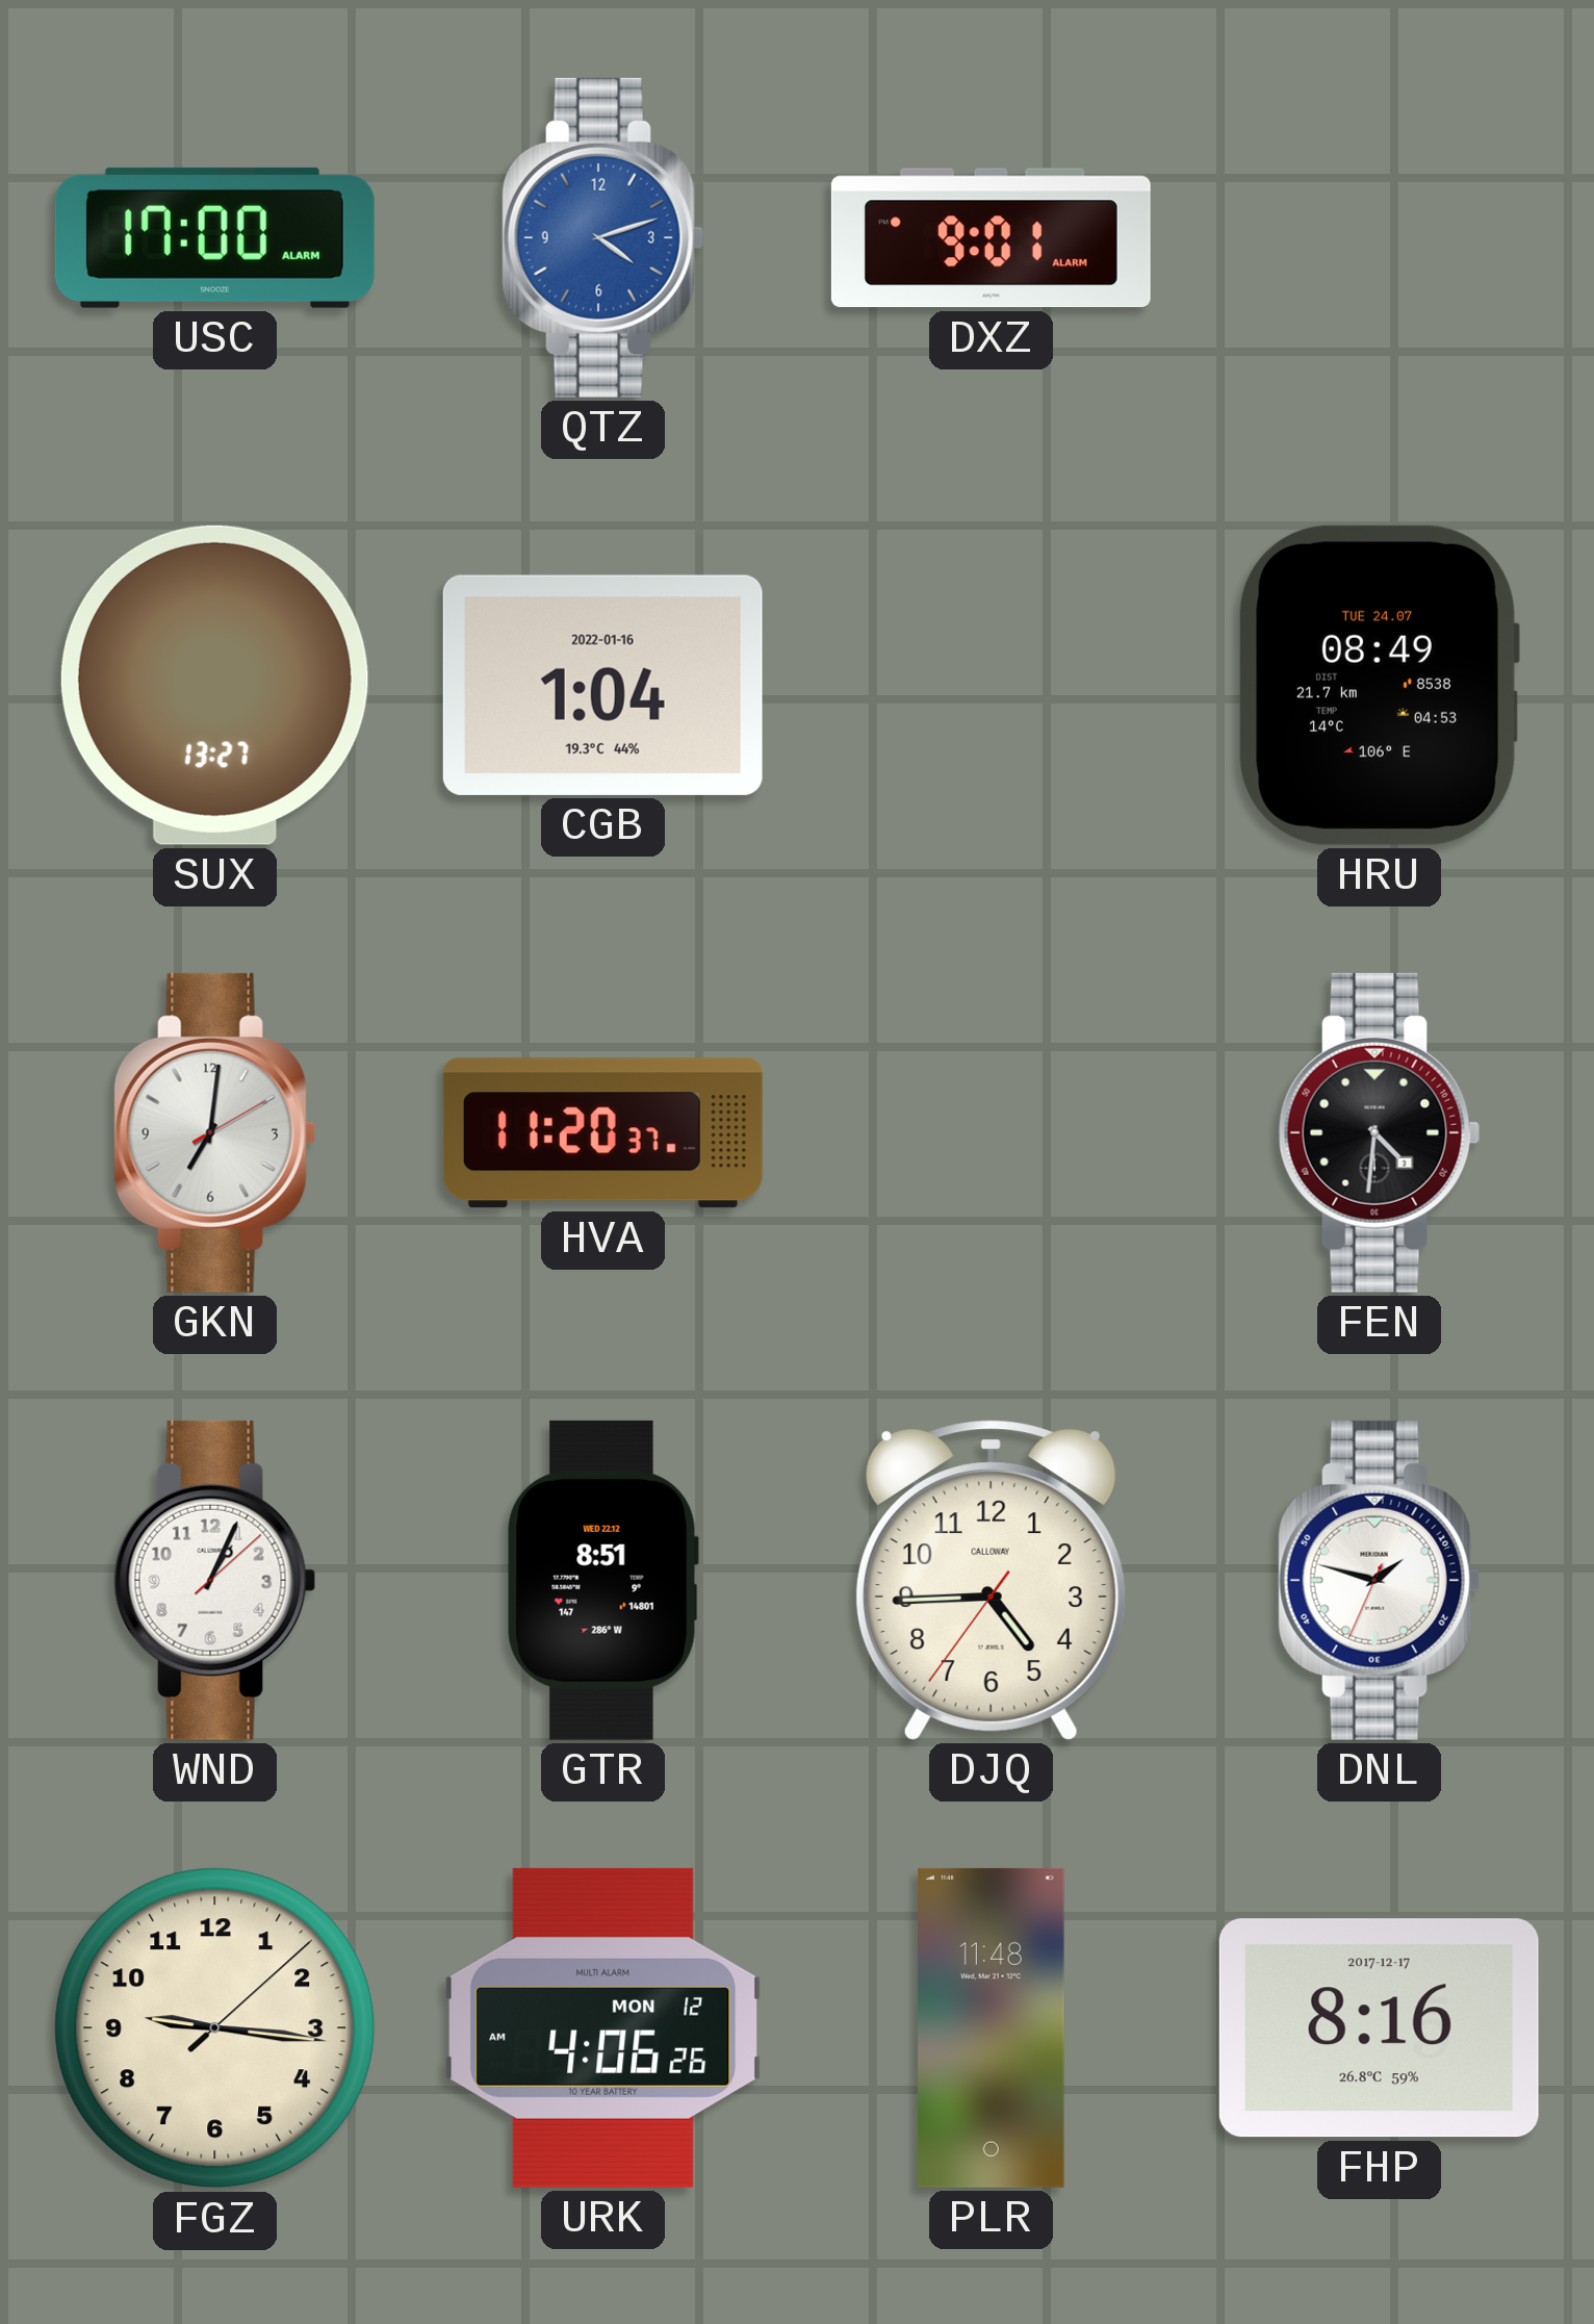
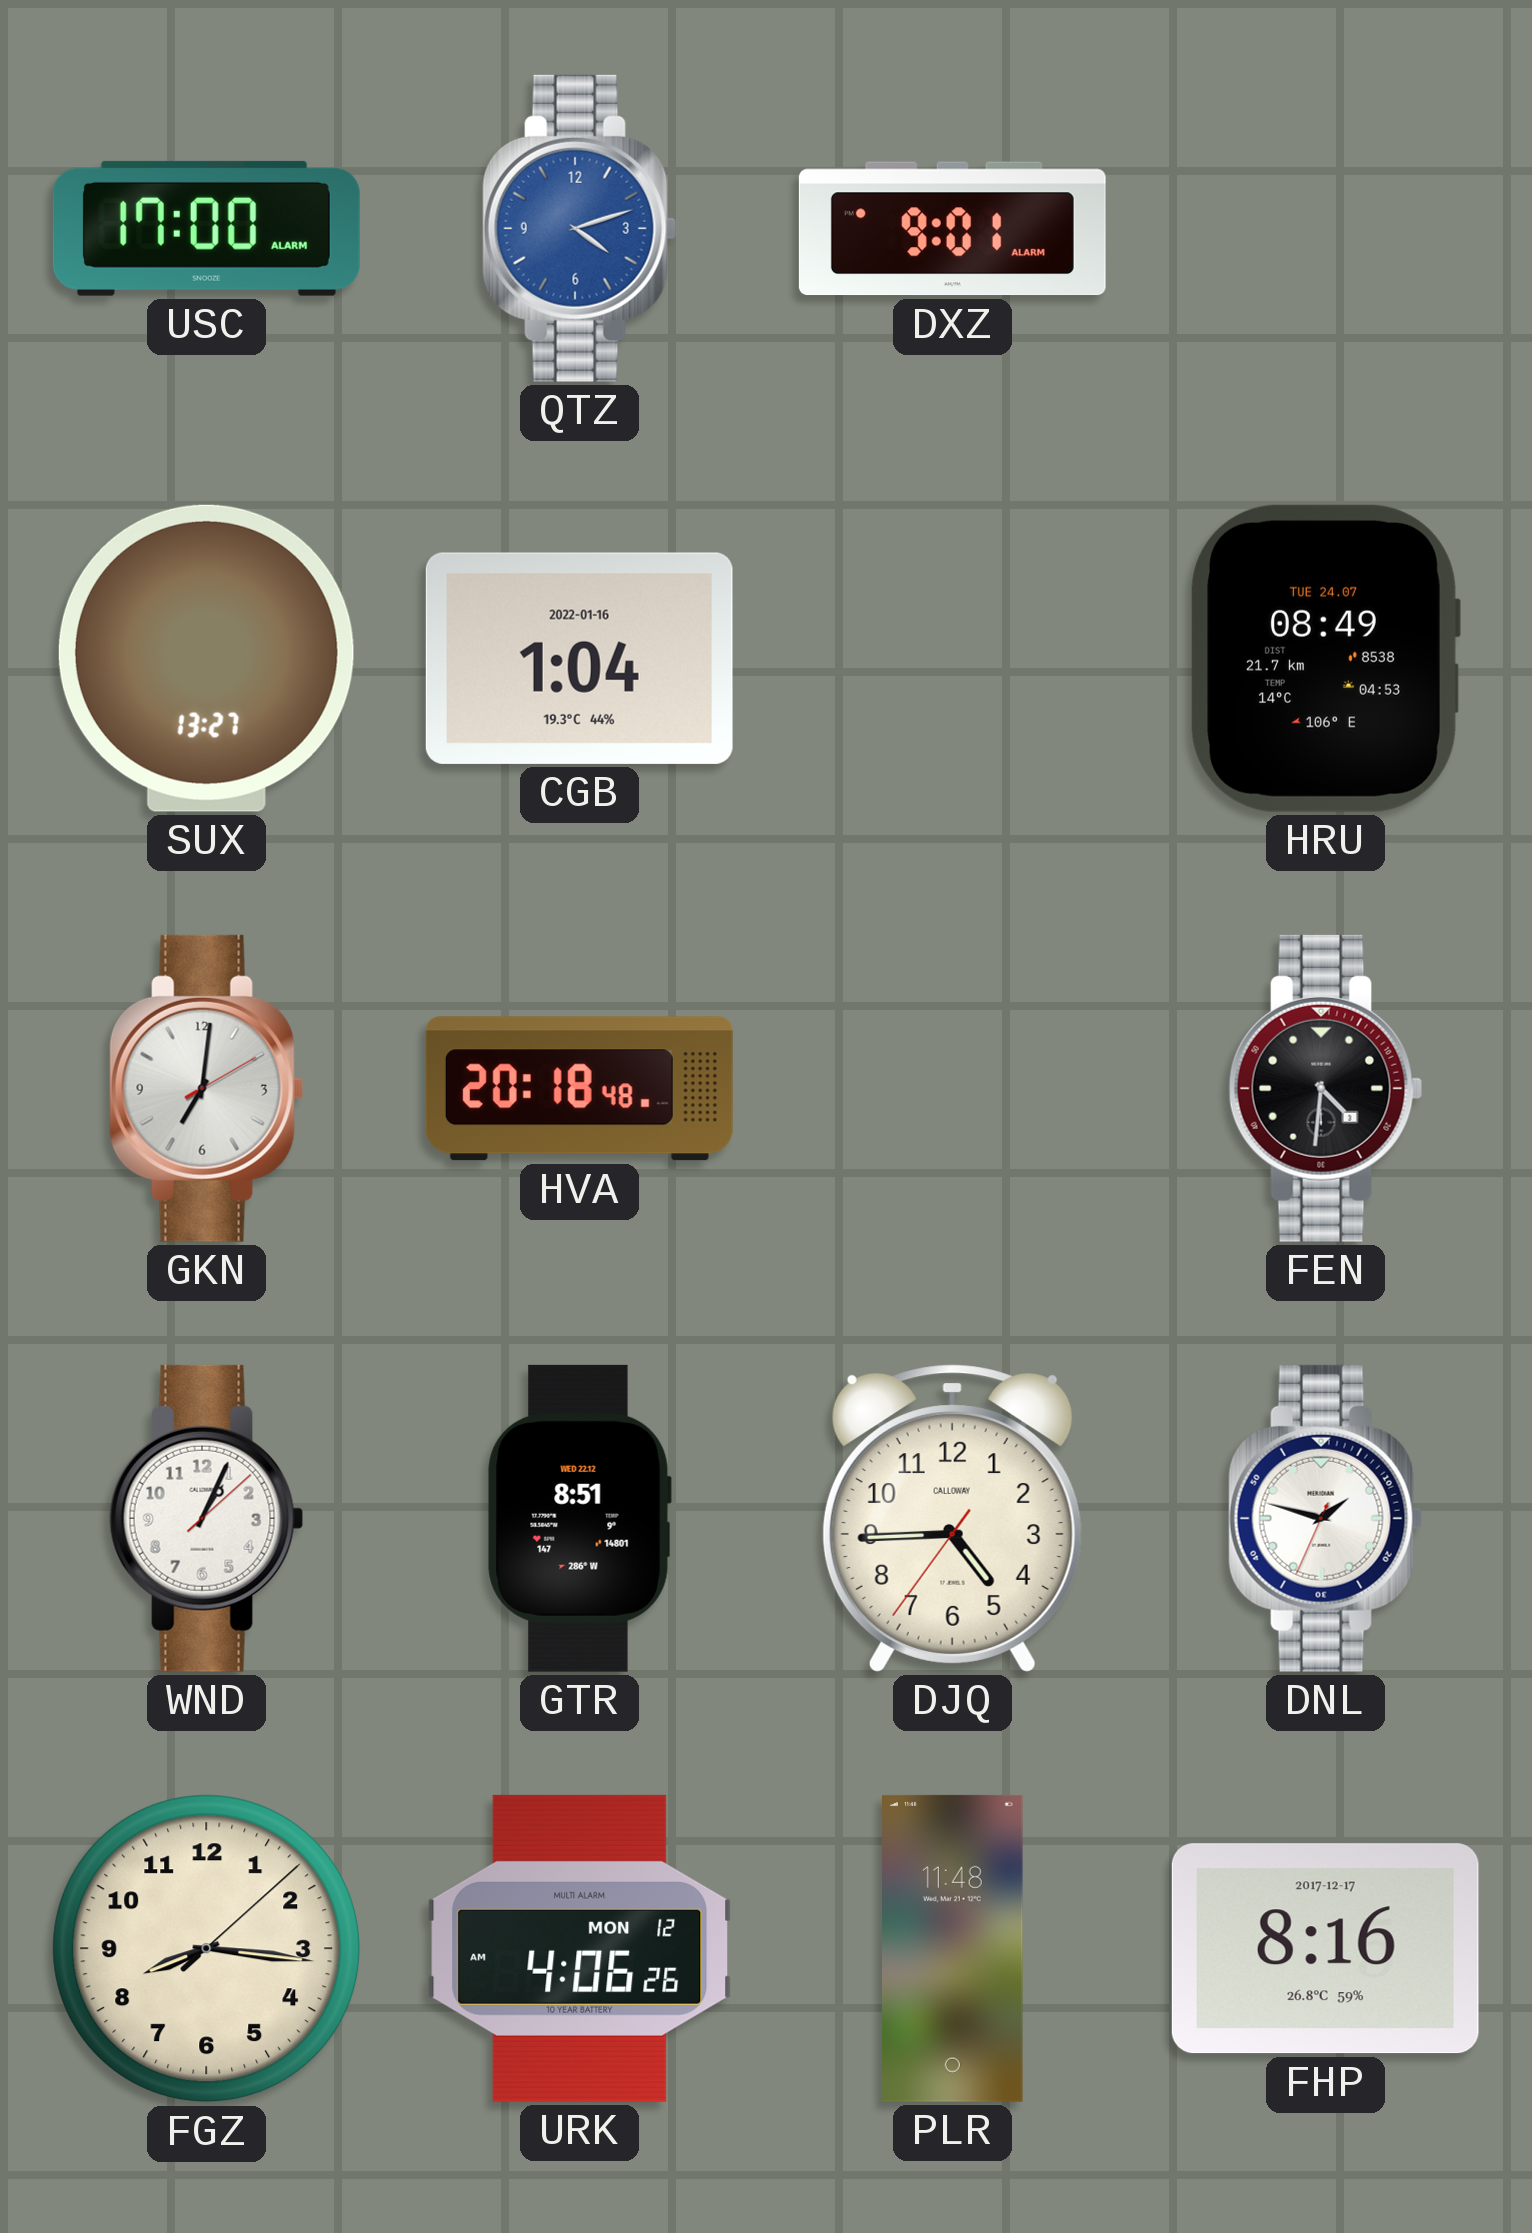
HVA: 11:20 -> 20:18
FGZ: 9:16 -> 8:16
